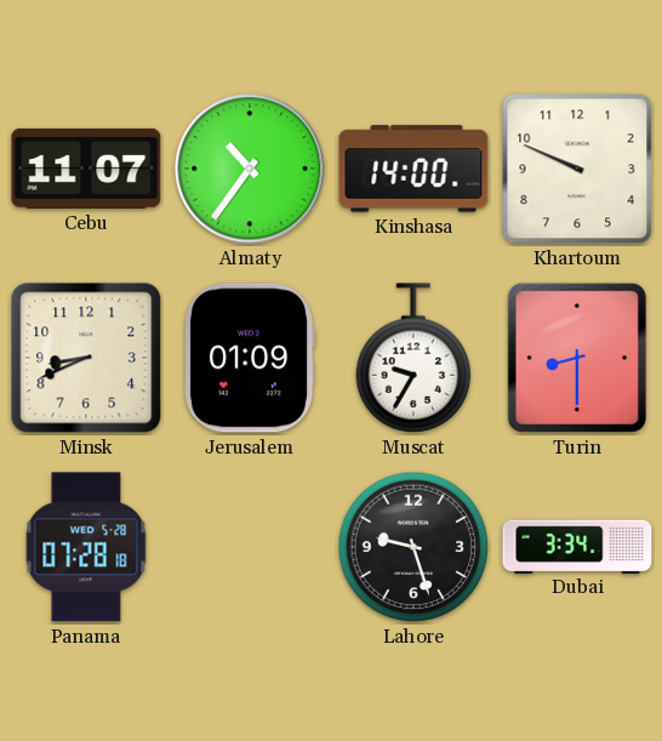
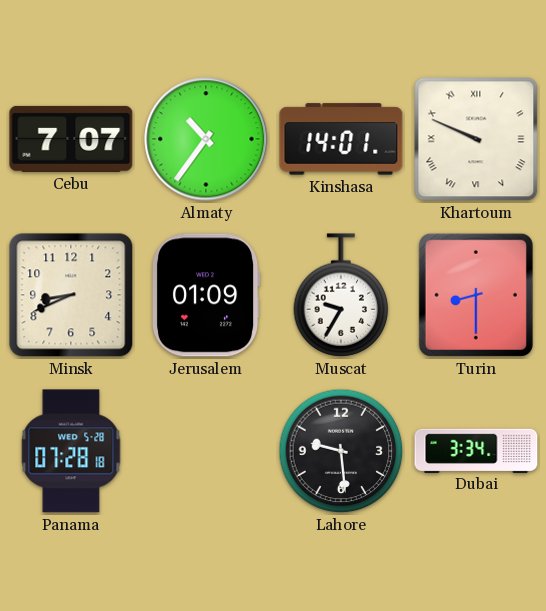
Cebu: 11:07 -> 7:07
Kinshasa: 14:00 -> 14:01
Khartoum numerals: Arabic -> Roman
Lahore: 9:27 -> 9:29
